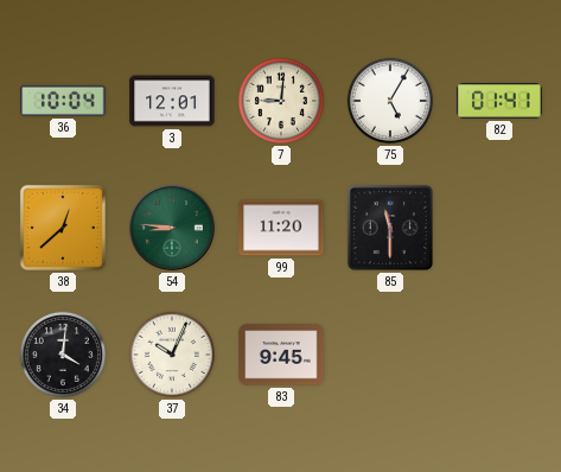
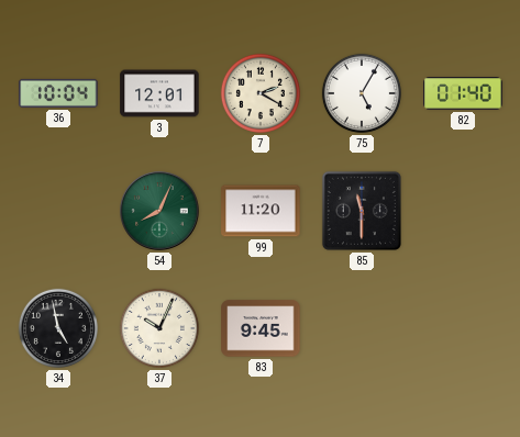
7: 9:01 -> 2:20
82: 01:41 -> 01:40
38: 12:38 -> none
54: 8:46 -> 8:04
34: 4:01 -> 4:58
